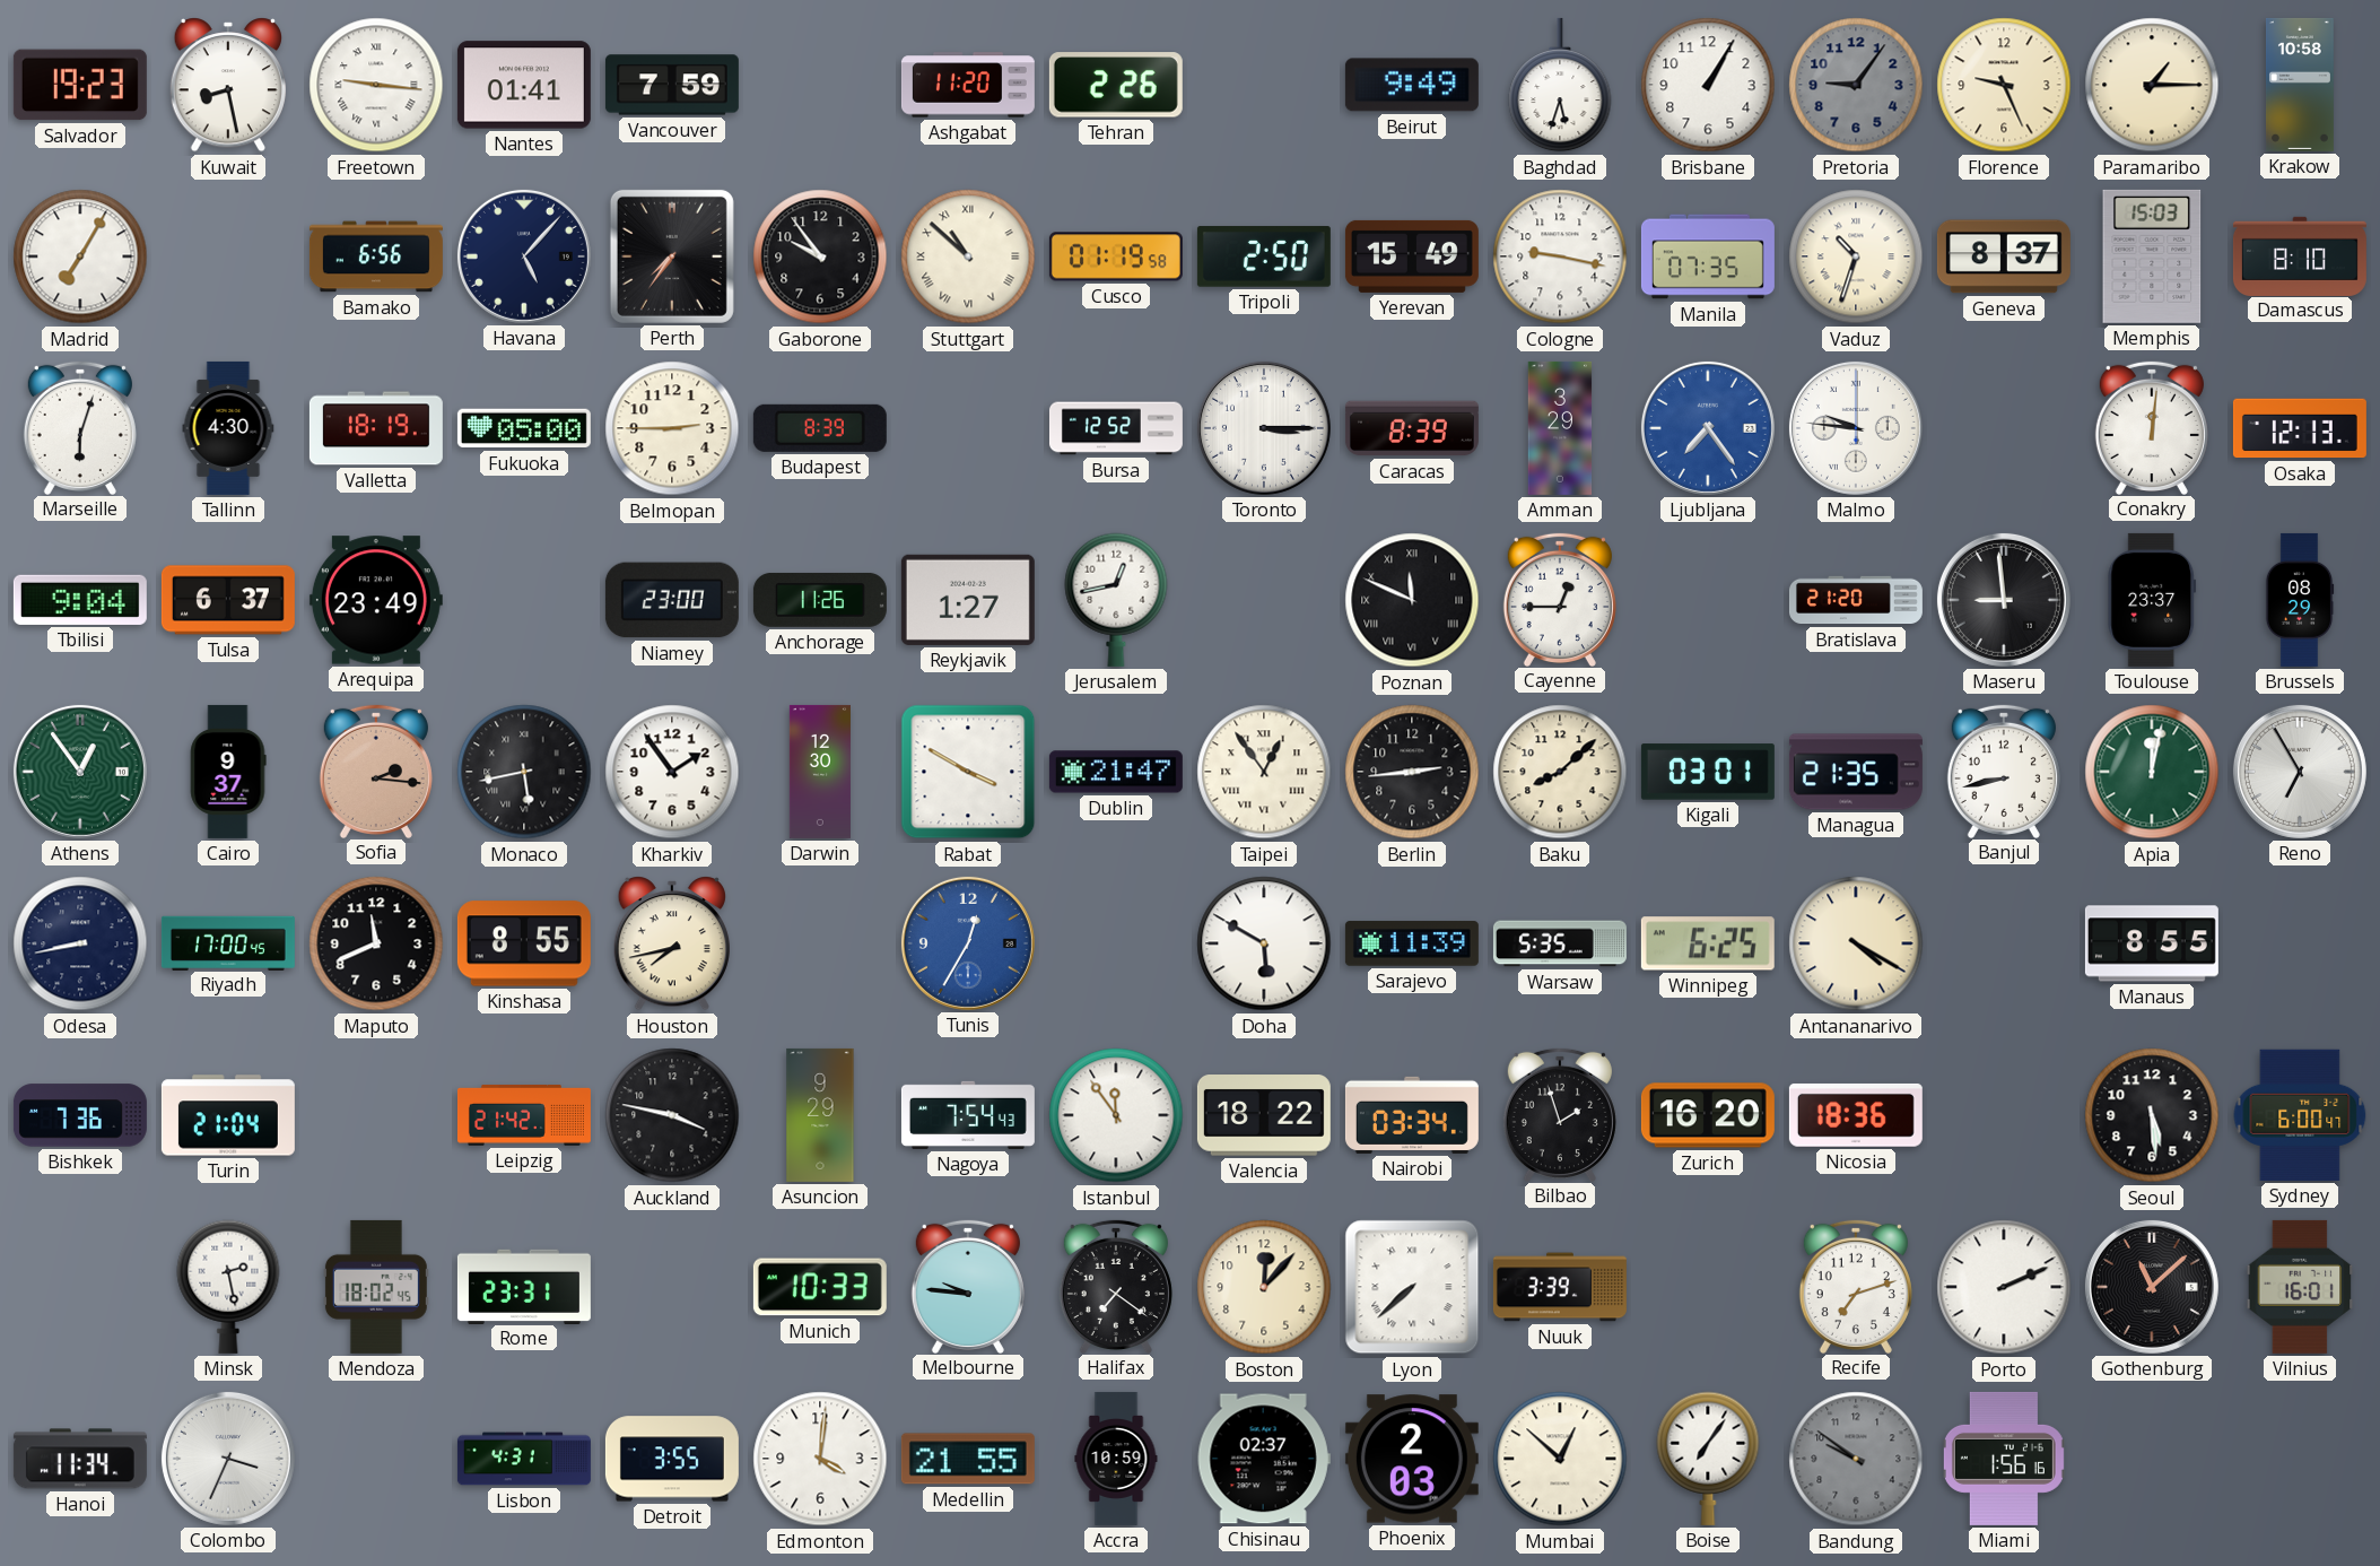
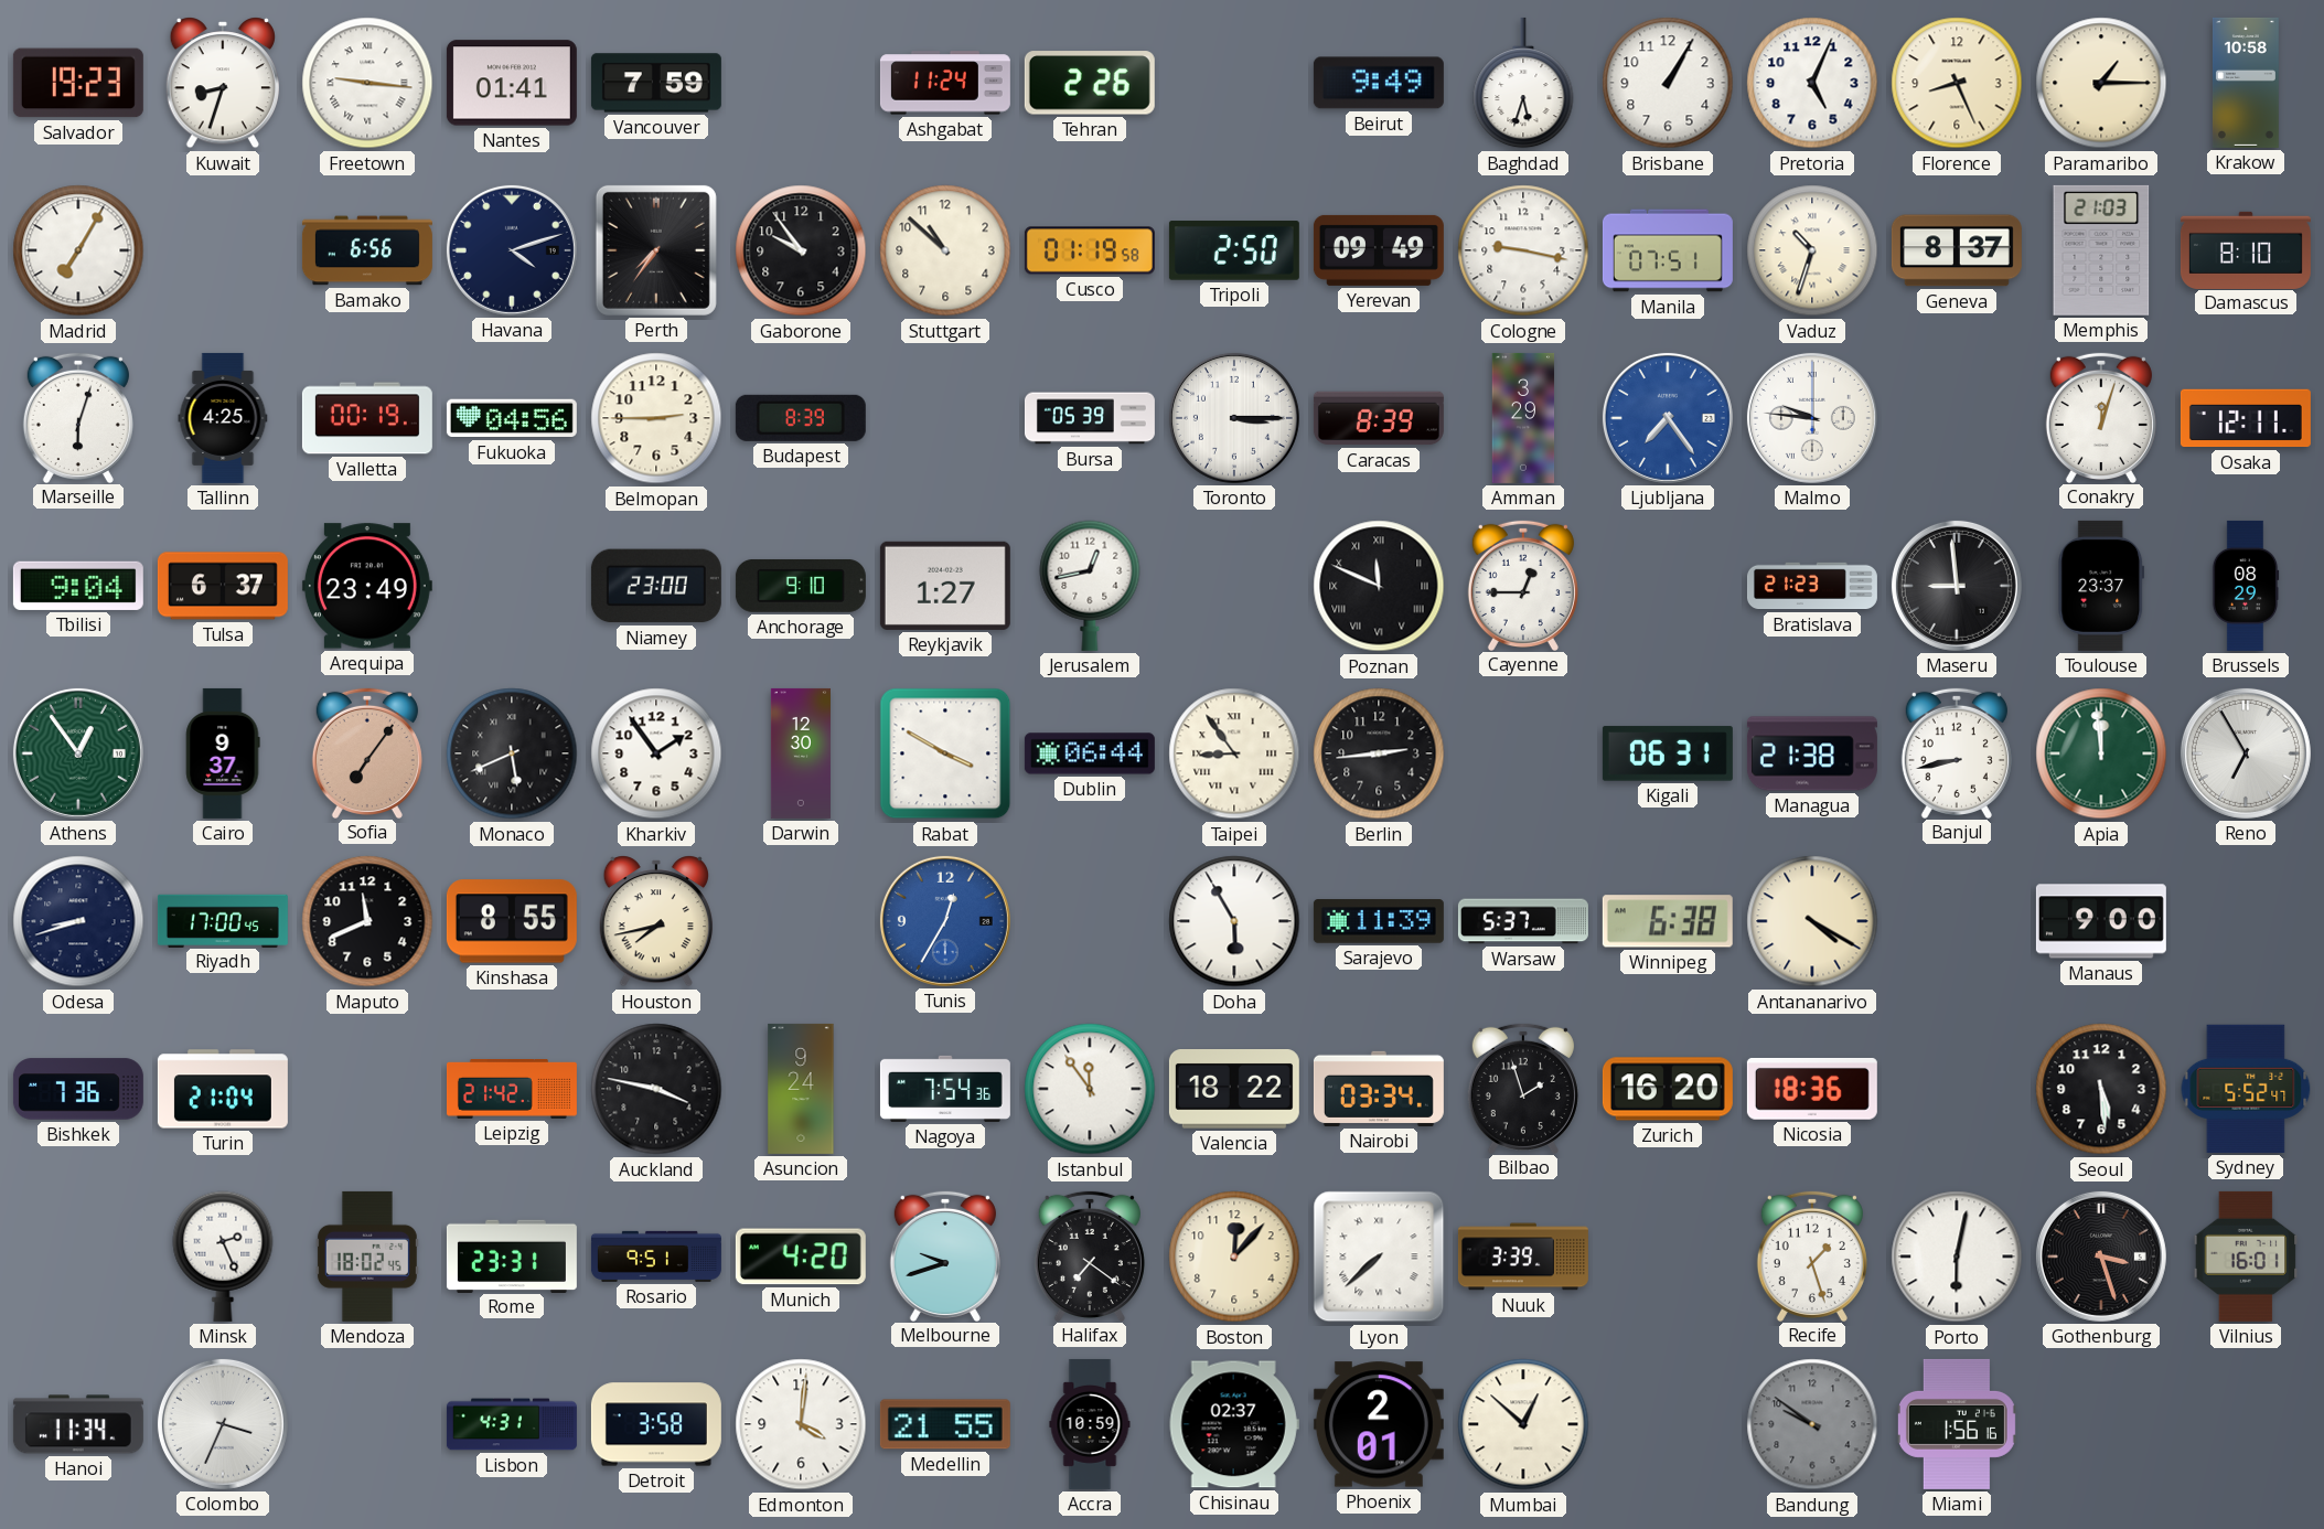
Kuwait: 8:28 -> 8:33
Ashgabat: 11:20 -> 11:24
Pretoria: 9:06 -> 5:04
Pretoria dial: grey -> white
Florence: 9:26 -> 8:26
Havana: 5:07 -> 4:12
Stuttgart numerals: Roman -> Arabic
Yerevan: 15:49 -> 09:49
Manila: 07:35 -> 07:51
Memphis: 15:03 -> 21:03
Tallinn: 4:30 -> 4:25
Valletta: 18:19 -> 00:19
Fukuoka: 05:00 -> 04:56
Bursa: 12:52 -> 05:39
Conakry: 12:01 -> 12:03
Osaka: 12:13 -> 12:11
Anchorage: 11:26 -> 9:10
Bratislava: 21:20 -> 21:23
Sofia: 2:16 -> 7:06
Monaco: 5:43 -> 5:41
Dublin: 21:47 -> 06:44
Taipei: 12:54 -> 8:54
Baku: 8:08 -> none
Kigali: 03:01 -> 06:31
Managua: 21:35 -> 21:38
Apia: 12:02 -> 11:59
Odesa: 8:43 -> 8:42
Doha: 5:50 -> 5:55
Warsaw: 5:35 -> 5:37
Winnipeg: 6:25 -> 6:38
Manaus: 8:55 -> 9:00
Asuncion: 9:29 -> 9:24
Nagoya: 7:54:43 -> 7:54:36
Sydney: 6:00 -> 5:52
Minsk: 2:28 -> 2:26
Rosario: none -> 9:51
Munich: 10:33 -> 4:20
Melbourne: 9:46 -> 9:42
Recife: 7:12 -> 1:27
Porto: 2:11 -> 6:02
Gothenburg: 11:08 -> 3:27
Detroit: 3:55 -> 3:58
Phoenix: 2:03 -> 2:01
Boise: 7:06 -> none
